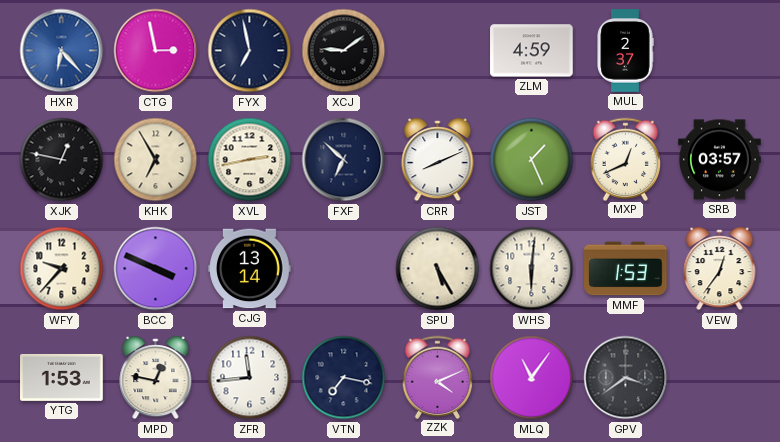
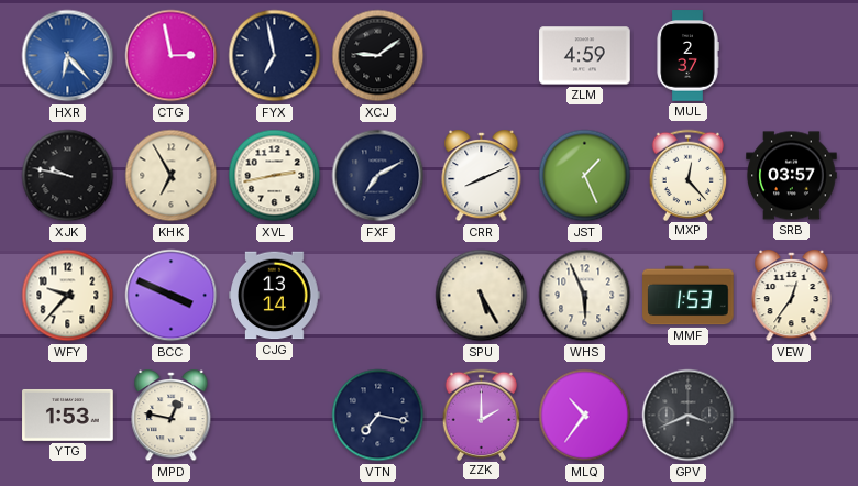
XJK: 12:47 -> 9:47
FXF: 6:52 -> 7:10
MXP: 12:41 -> 12:23
WHS: 6:01 -> 5:56
ZFR: 11:44 -> none
ZZK: 4:11 -> 2:00
MLQ: 11:06 -> 10:36
GPV: 3:39 -> 3:41
